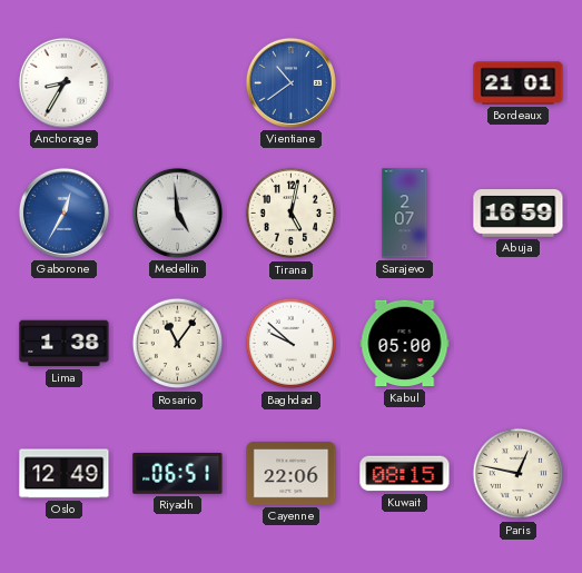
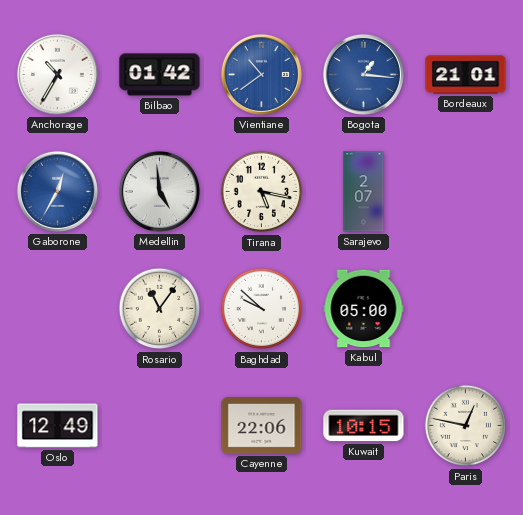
Anchorage: 8:35 -> 10:35
Bilbao: none -> 01:42
Bogota: none -> 1:16
Tirana: 5:02 -> 5:17
Abuja: 16:59 -> none
Lima: 1:38 -> none
Riyadh: 06:51 -> none
Kuwait: 08:15 -> 10:15
